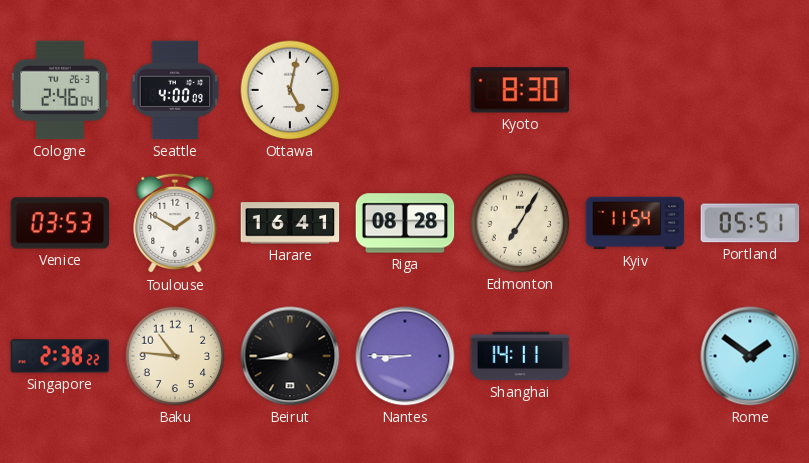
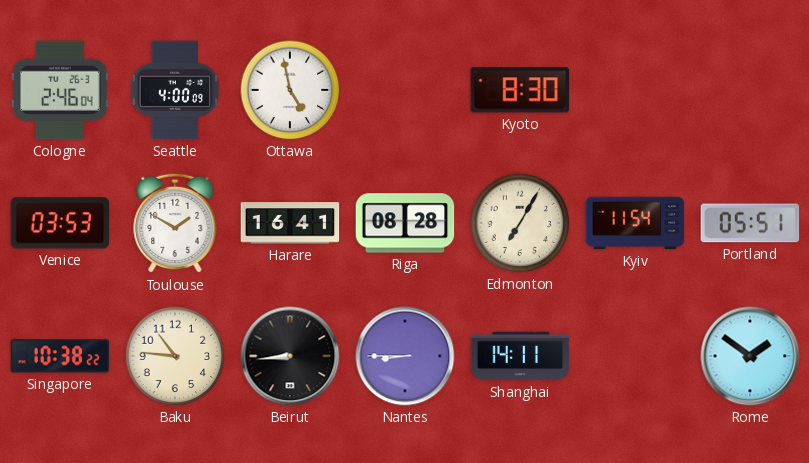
Ottawa: 5:02 -> 4:58
Singapore: 2:38 -> 10:38
